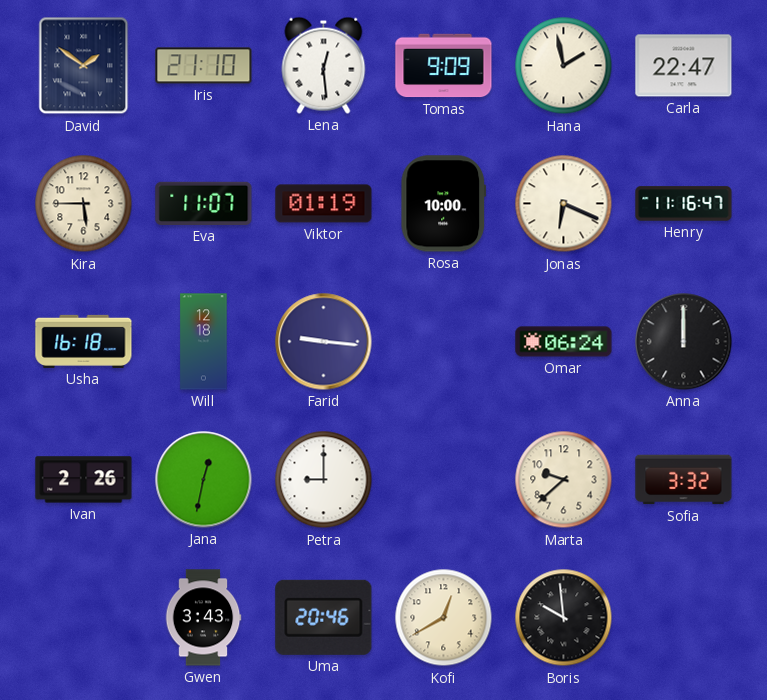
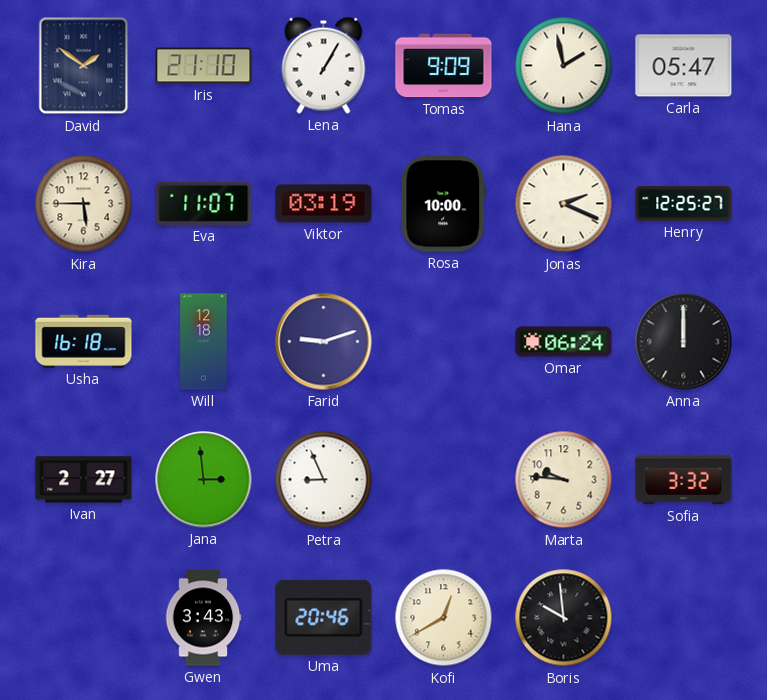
Lena: 12:29 -> 1:05
Carla: 22:47 -> 05:47
Viktor: 01:19 -> 03:19
Jonas: 6:19 -> 2:19
Henry: 11:16 -> 12:25
Farid: 9:16 -> 9:12
Ivan: 2:26 -> 2:27
Jana: 12:32 -> 2:59
Petra: 9:00 -> 8:56
Marta: 9:38 -> 9:46
